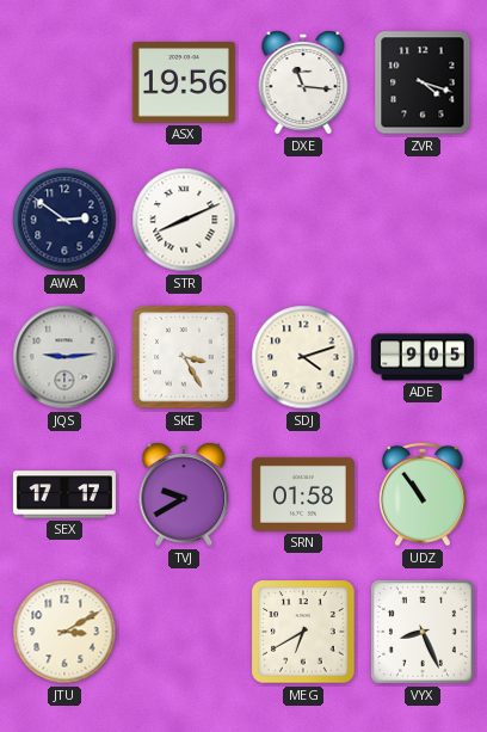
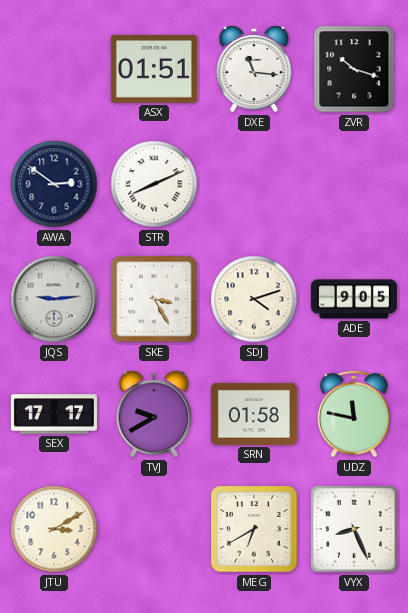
ASX: 19:56 -> 01:51
ZVR: 4:18 -> 10:18
UDZ: 10:54 -> 11:47
